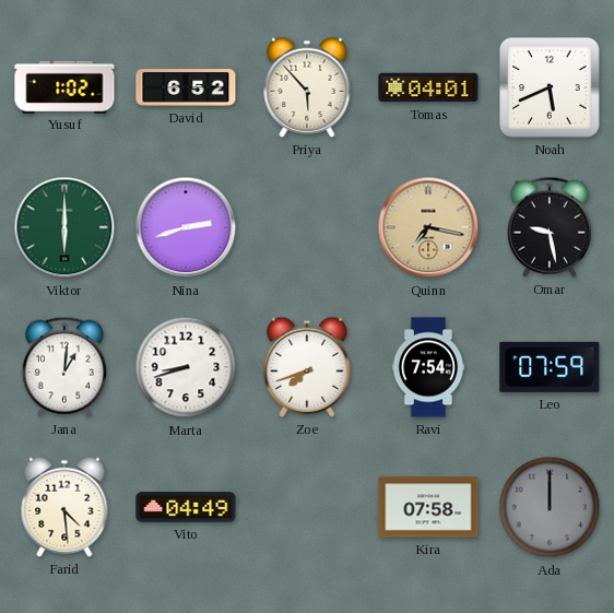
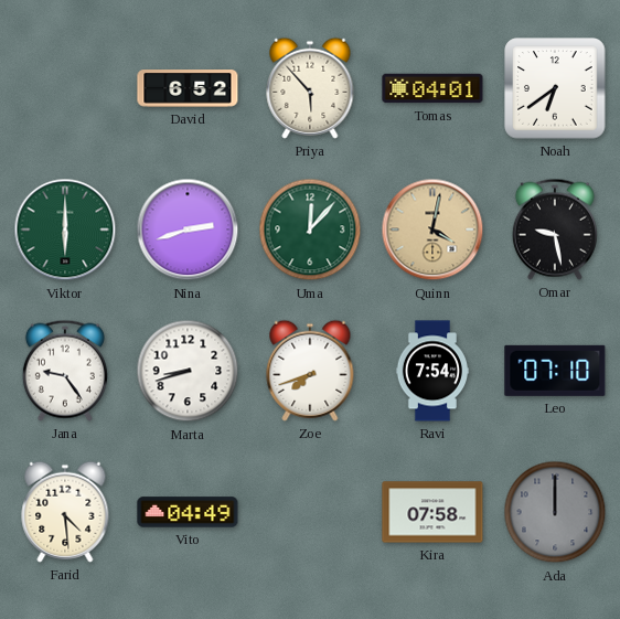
Yusuf: 1:02 -> none
Noah: 5:41 -> 6:39
Uma: none -> 12:07
Quinn: 7:17 -> 4:02
Jana: 1:01 -> 9:24
Leo: 07:59 -> 07:10
